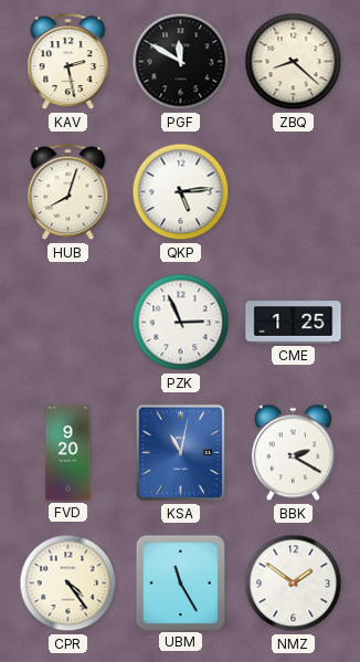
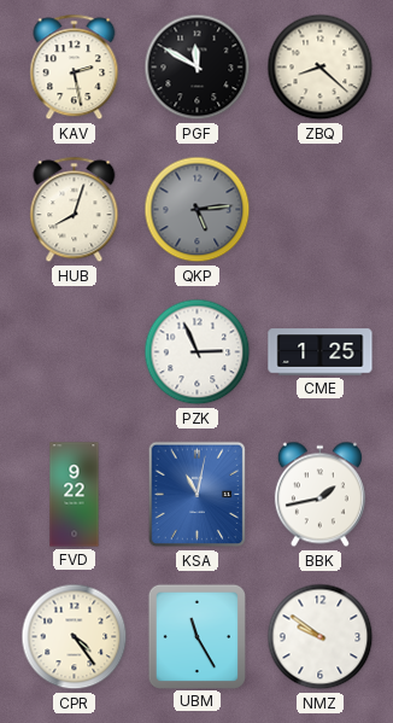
QKP dial: white -> grey
FVD: 9:20 -> 9:22
BBK: 2:20 -> 1:43
NMZ: 1:51 -> 9:51
